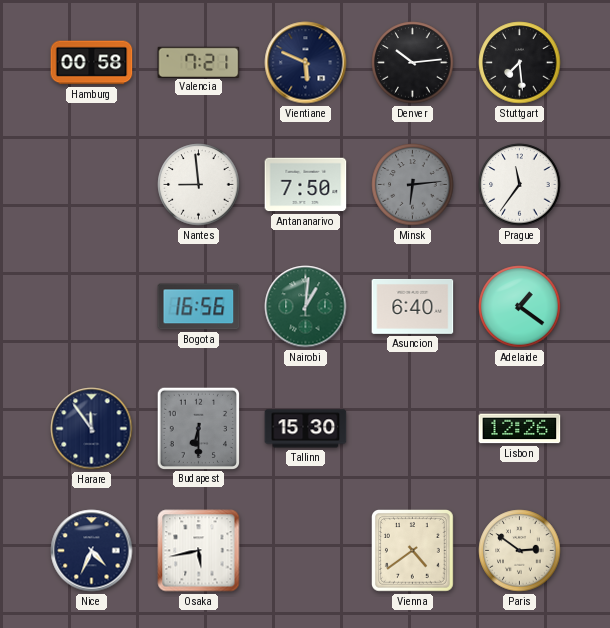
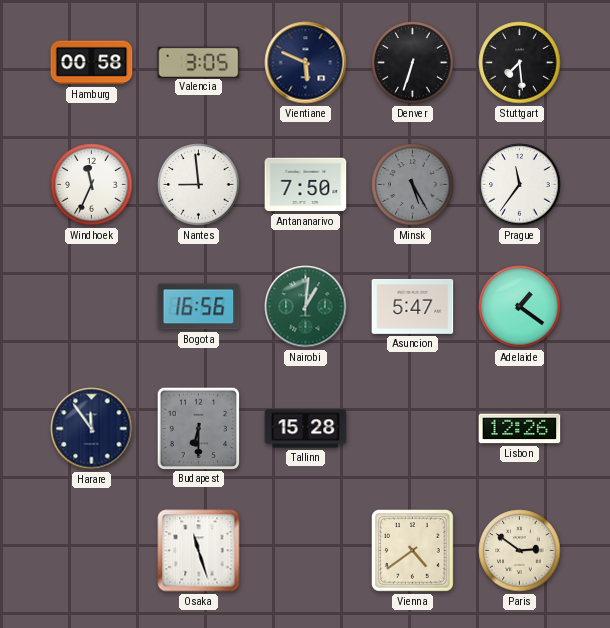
Valencia: 7:21 -> 3:05
Denver: 10:14 -> 6:33
Windhoek: none -> 11:34
Minsk: 6:14 -> 5:25
Asuncion: 6:40 -> 5:47
Tallinn: 15:30 -> 15:28
Nice: 4:34 -> none
Osaka: 5:43 -> 11:27
